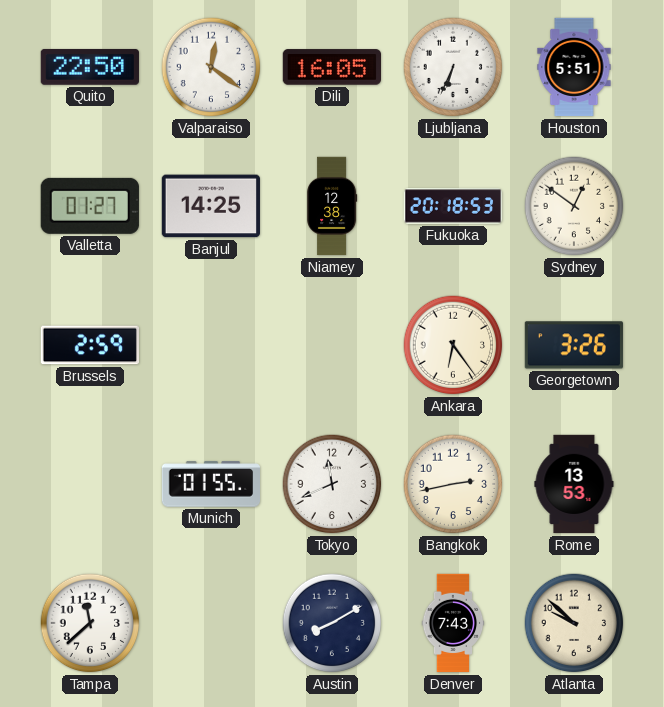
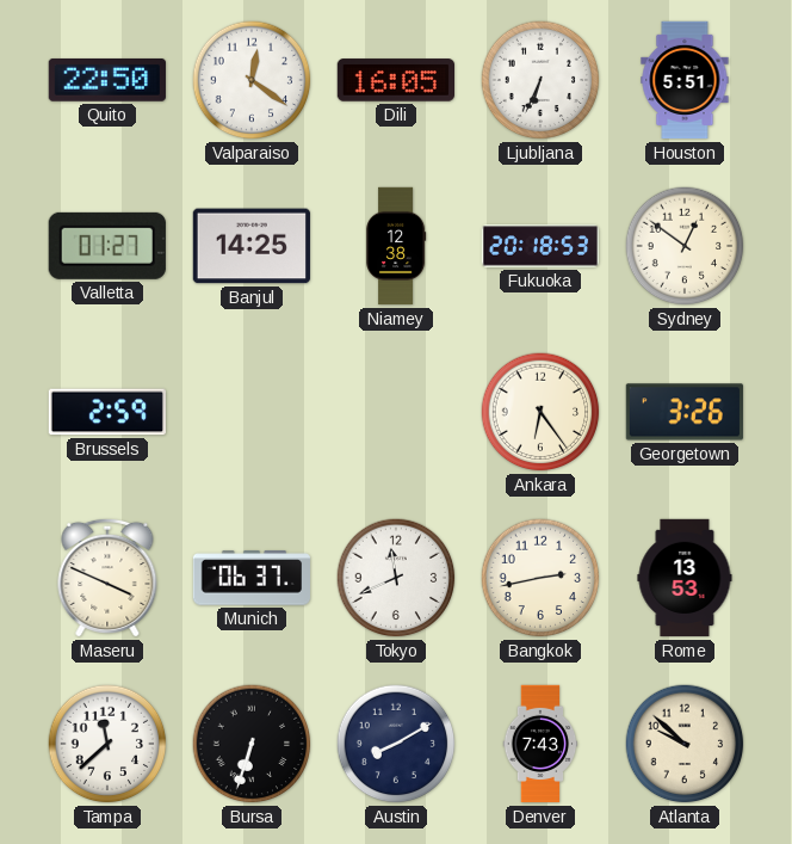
Maseru: none -> 3:49
Munich: 01:55 -> 06:37
Bursa: none -> 6:33
